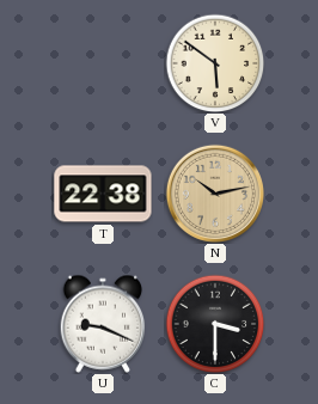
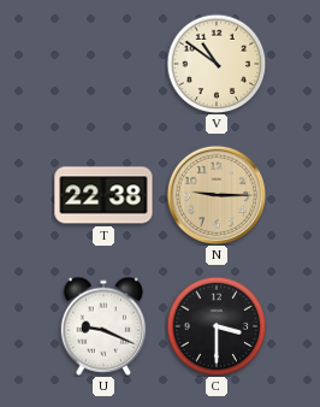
V: 5:51 -> 10:51
N: 10:13 -> 9:15
